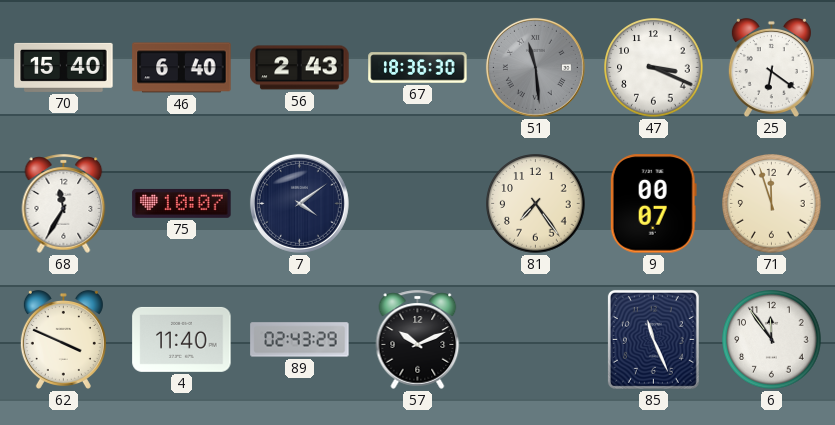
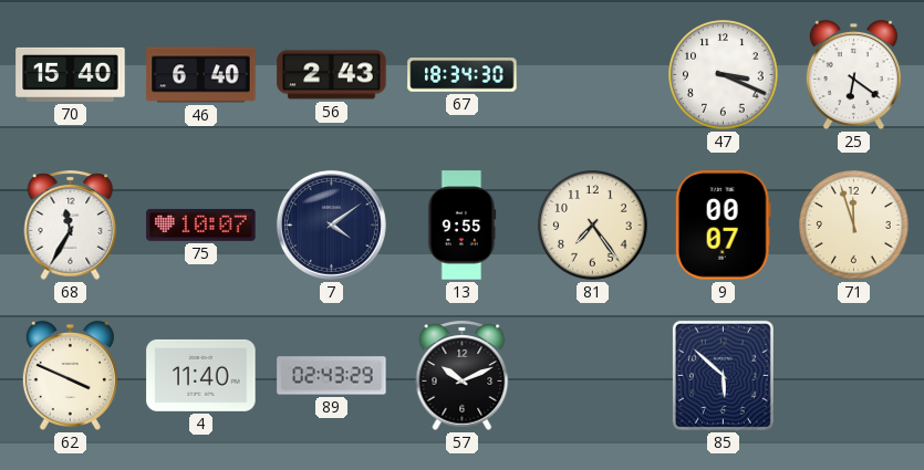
67: 18:36 -> 18:34
51: 11:29 -> none
13: none -> 9:55
85: 11:26 -> 5:52
6: 11:54 -> none
